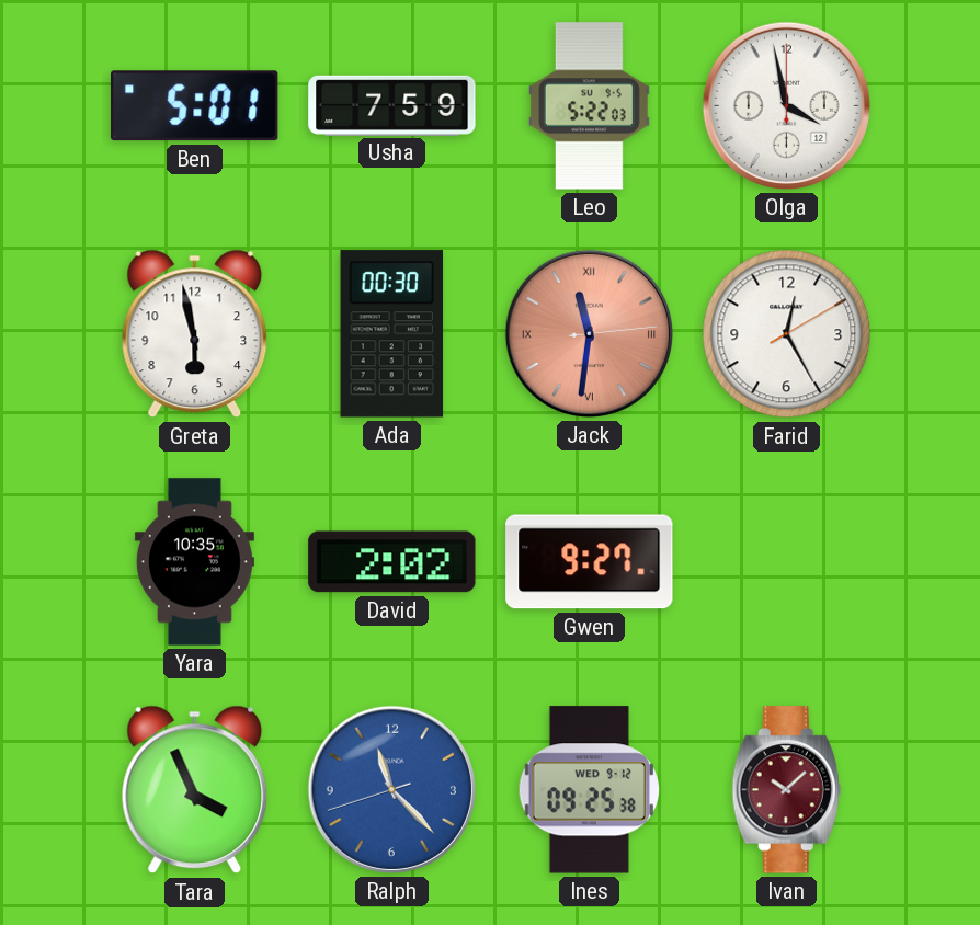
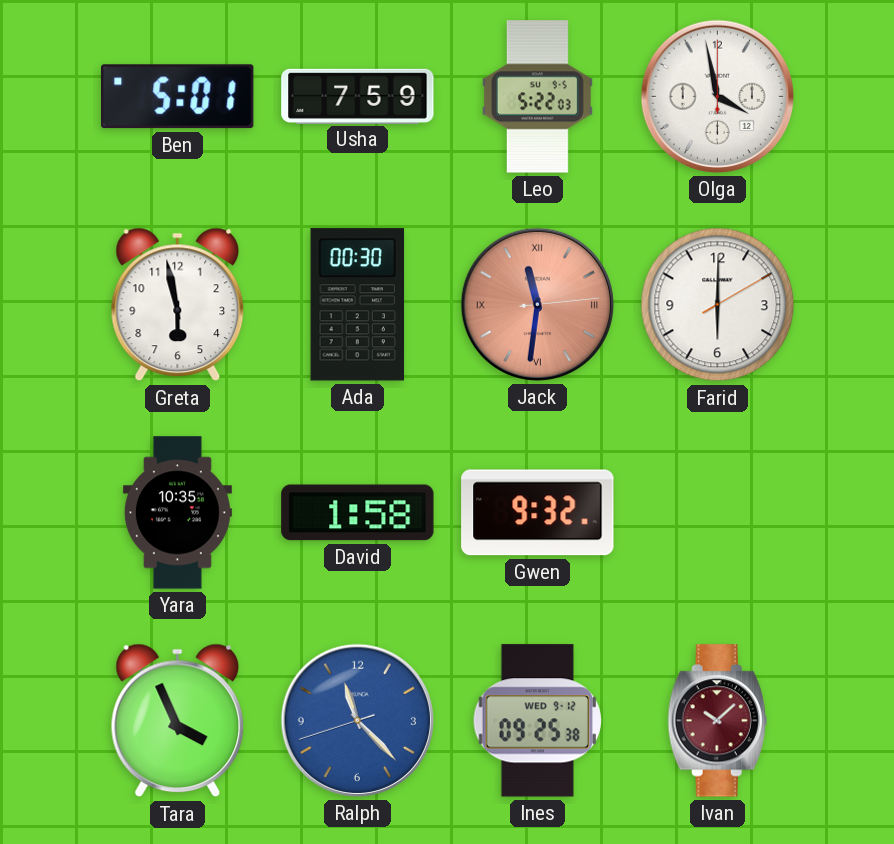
Farid: 12:25 -> 6:00
David: 2:02 -> 1:58
Gwen: 9:27 -> 9:32
